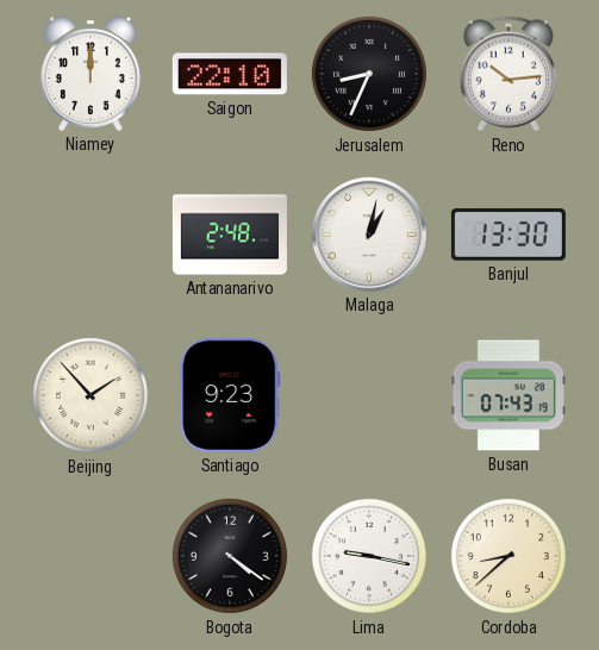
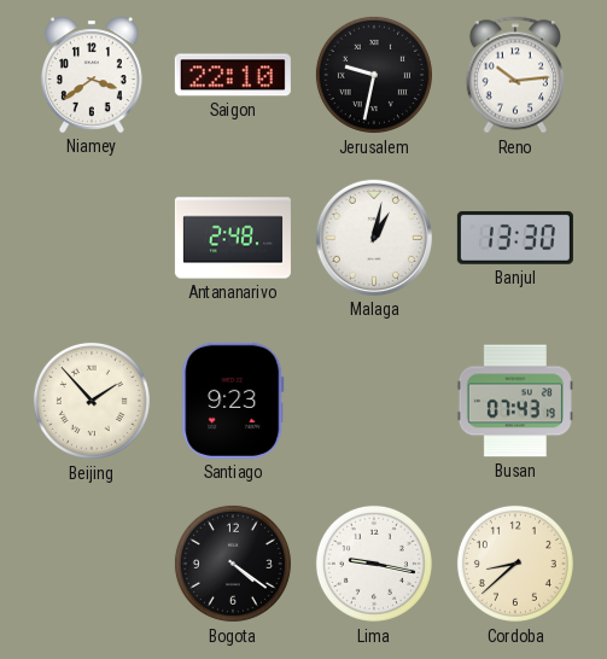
Niamey: 12:00 -> 3:39
Jerusalem: 8:34 -> 9:32
